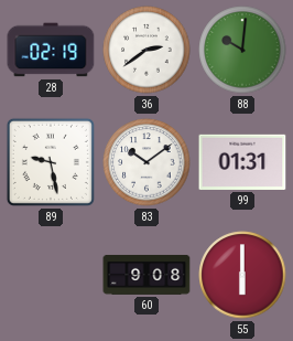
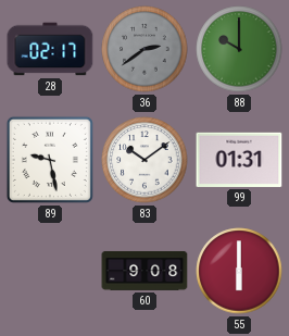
28: 02:19 -> 02:17
36 dial: white -> grey
88: 10:01 -> 10:00
